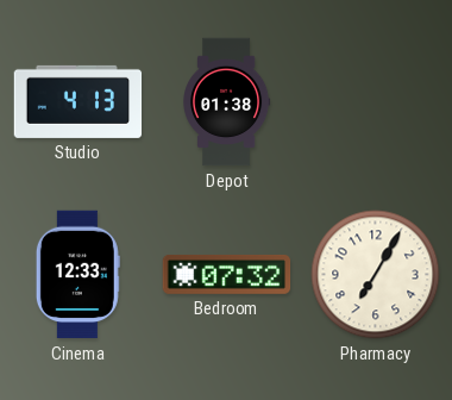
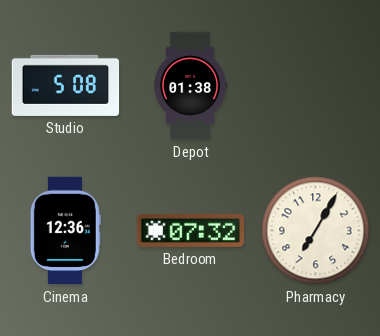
Studio: 4:13 -> 5:08
Cinema: 12:33 -> 12:36
